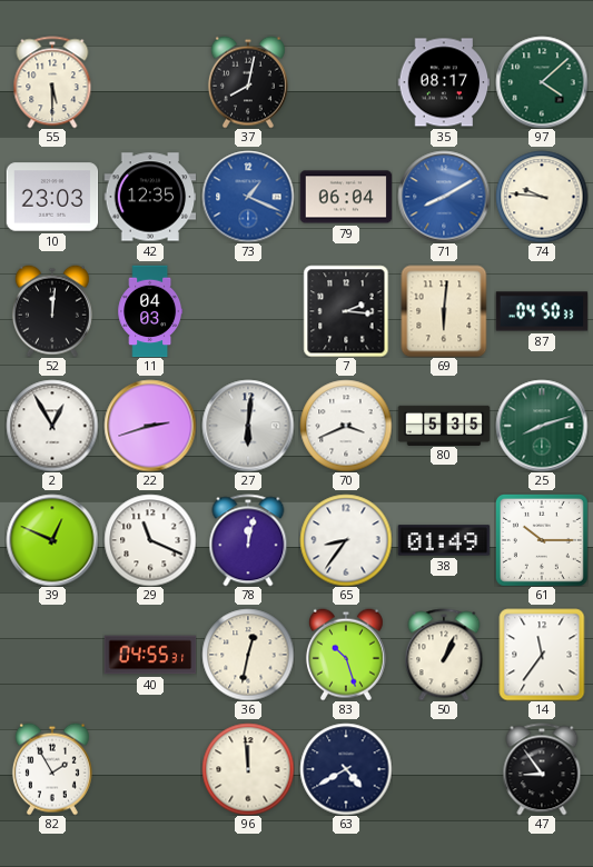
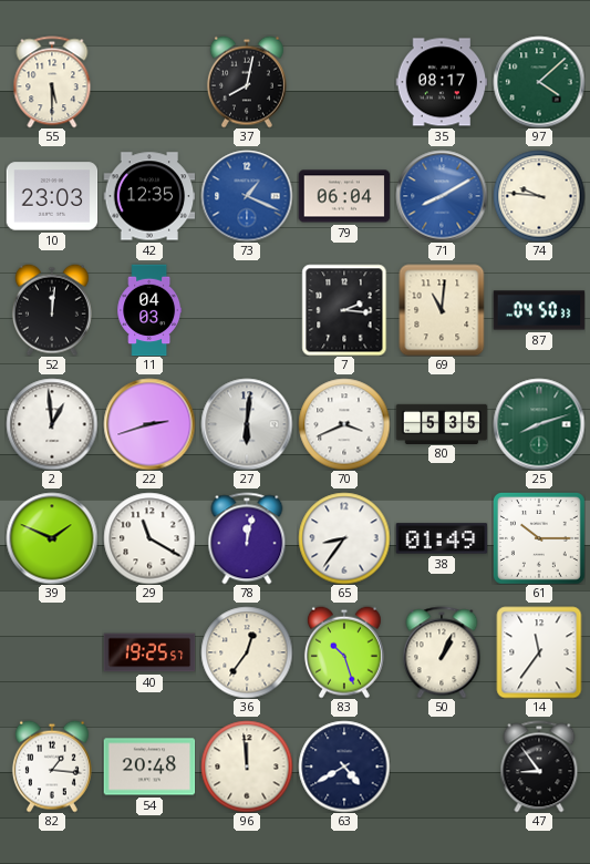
69: 6:01 -> 11:01
2: 12:55 -> 12:59
39: 12:49 -> 1:49
29: 11:19 -> 11:20
40: 04:55 -> 19:25
36: 12:32 -> 12:36
82: 1:55 -> 1:16
54: none -> 20:48
